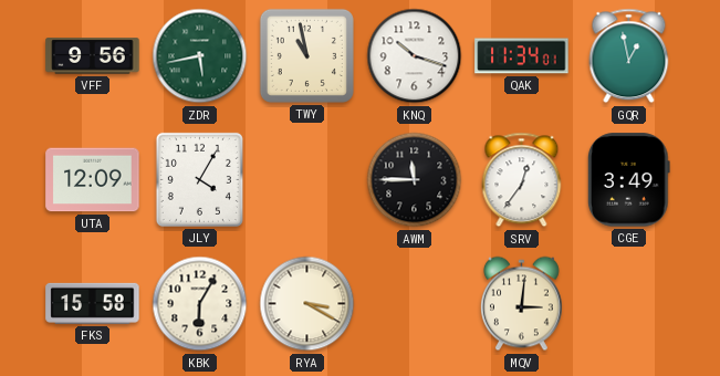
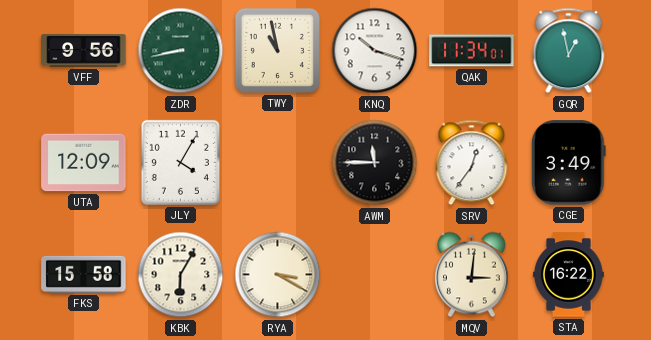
ZDR: 5:43 -> 8:43
STA: none -> 16:22
